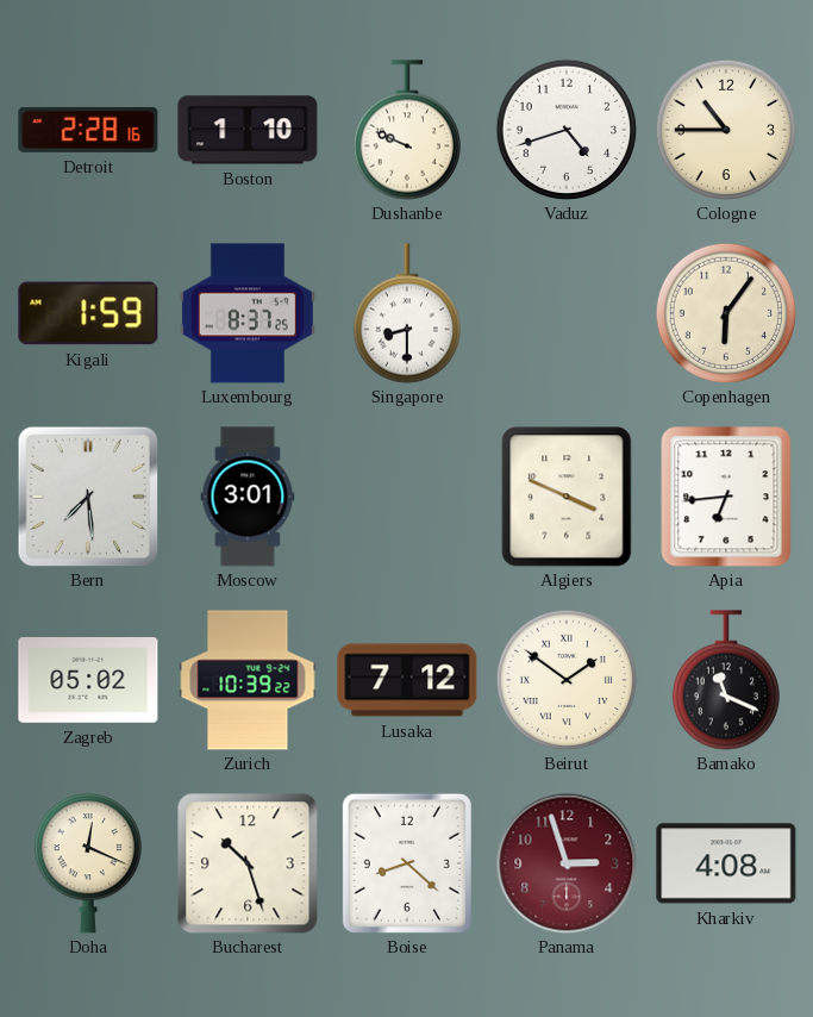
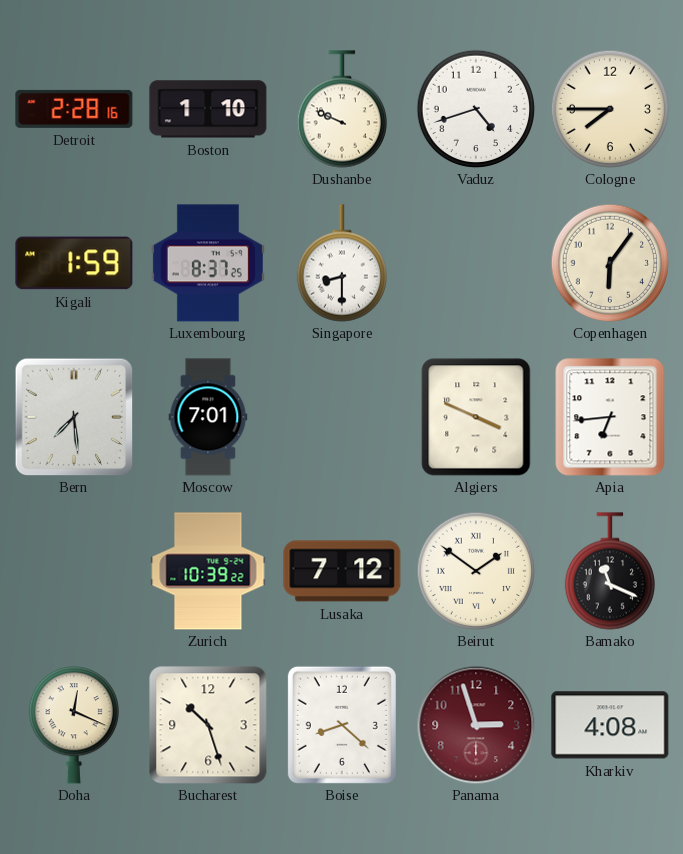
Cologne: 10:45 -> 7:45
Moscow: 3:01 -> 7:01
Zagreb: 05:02 -> none
